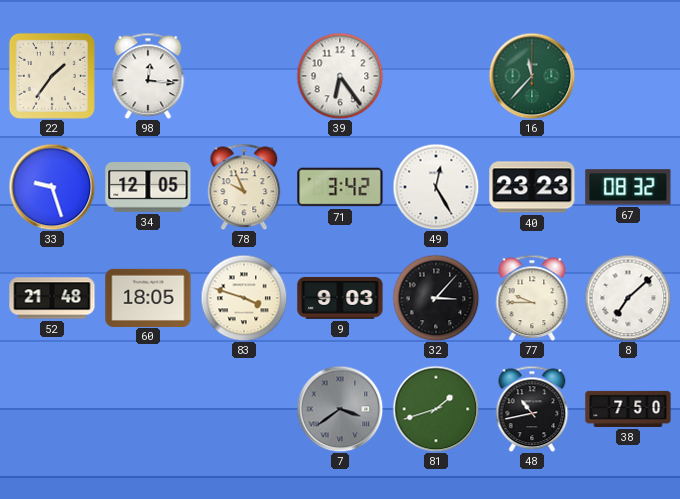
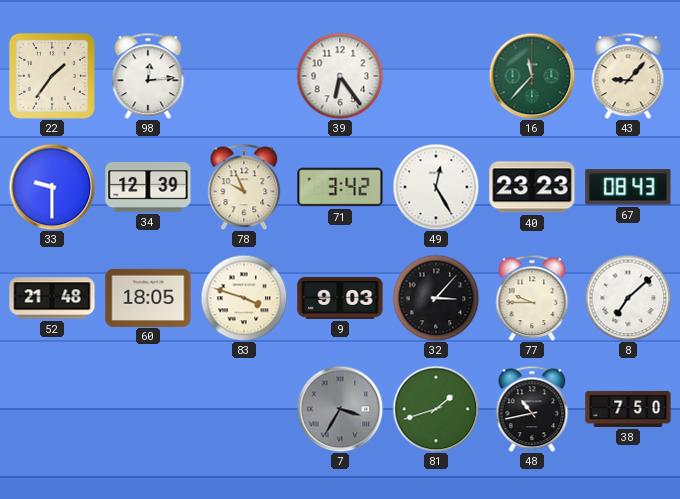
98: 12:16 -> 12:14
43: none -> 9:07
33: 9:27 -> 9:30
34: 12:05 -> 12:39
67: 08:32 -> 08:43
7: 3:39 -> 3:35
